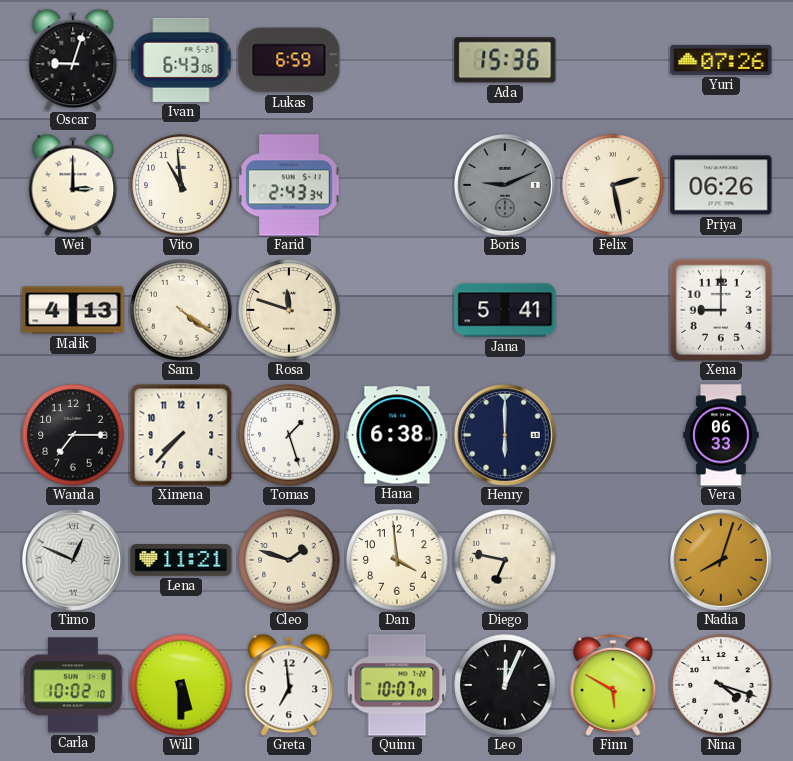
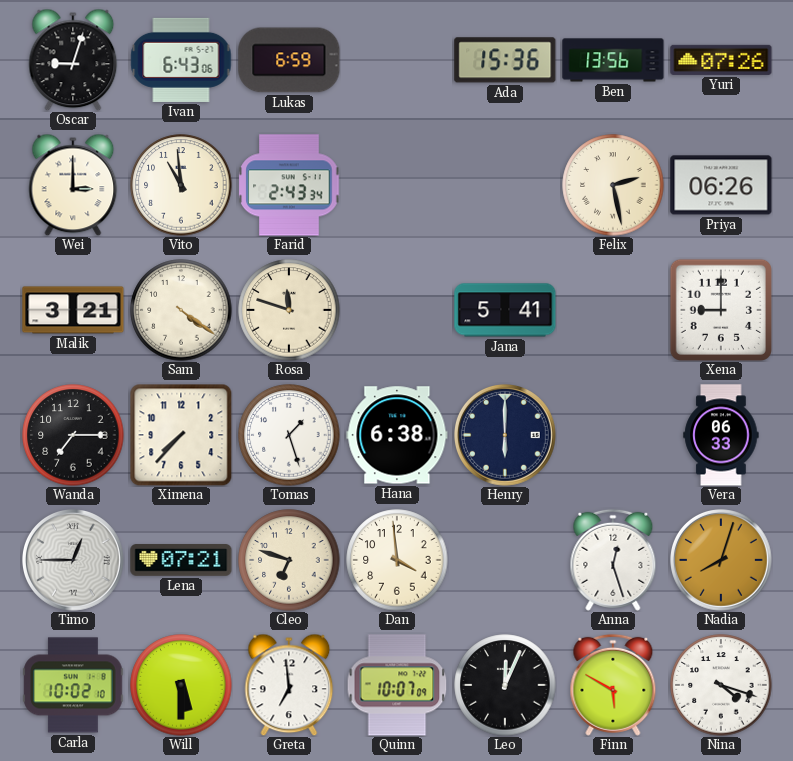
Ben: none -> 13:56
Boris: 9:11 -> none
Malik: 4:13 -> 3:21
Timo: 12:49 -> 12:45
Lena: 11:21 -> 07:21
Cleo: 1:48 -> 6:48
Diego: 6:47 -> none
Anna: none -> 12:27
